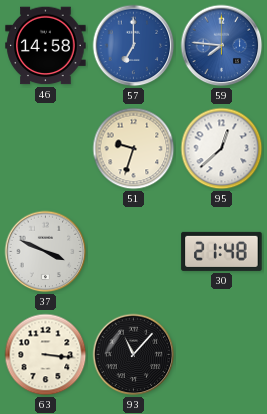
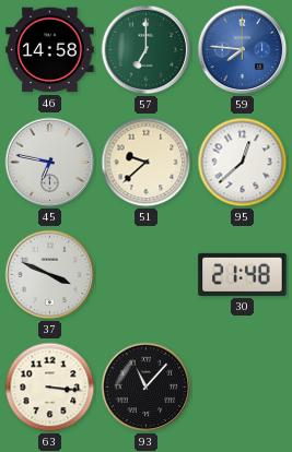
57 dial: blue -> green
45: none -> 6:47
51: 9:33 -> 9:38
